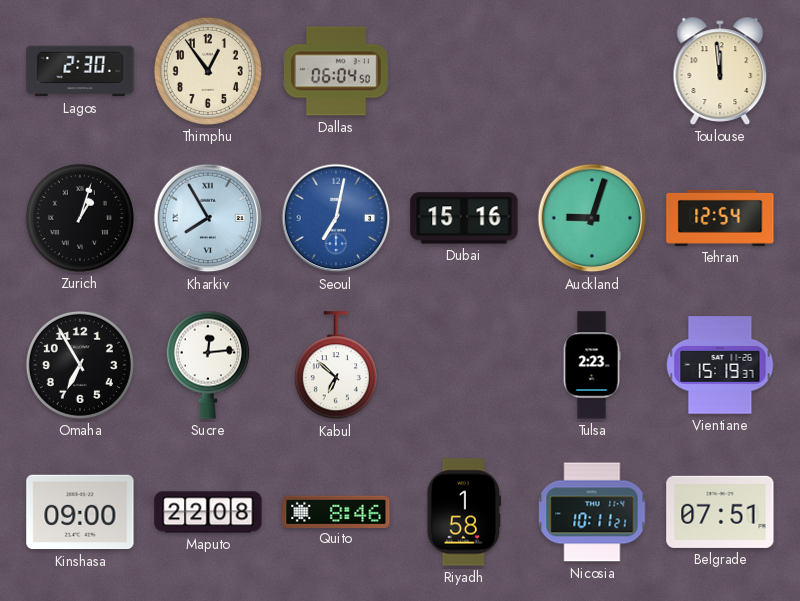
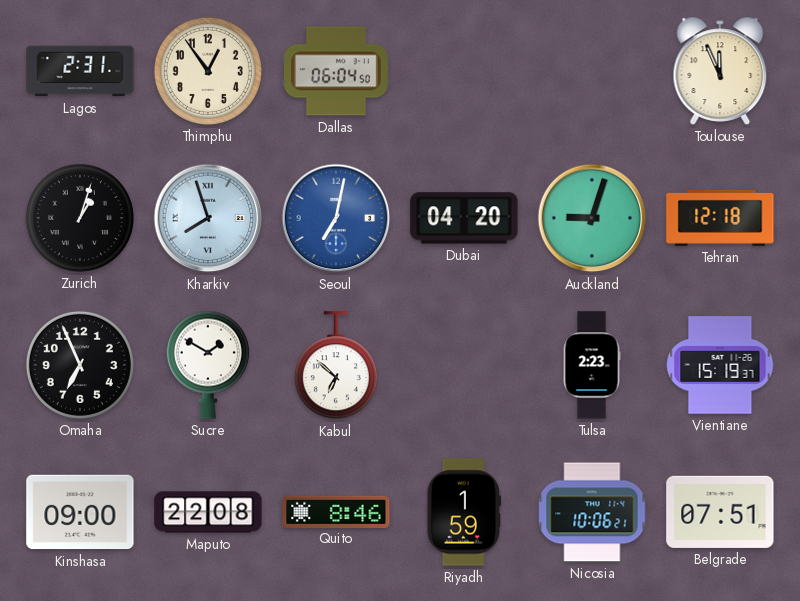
Lagos: 2:30 -> 2:31
Toulouse: 11:59 -> 11:56
Kharkiv: 7:55 -> 7:57
Dubai: 15:16 -> 04:20
Tehran: 12:54 -> 12:18
Omaha: 6:55 -> 6:56
Sucre: 12:14 -> 1:50
Riyadh: 1:58 -> 1:59
Nicosia: 10:11 -> 10:06
